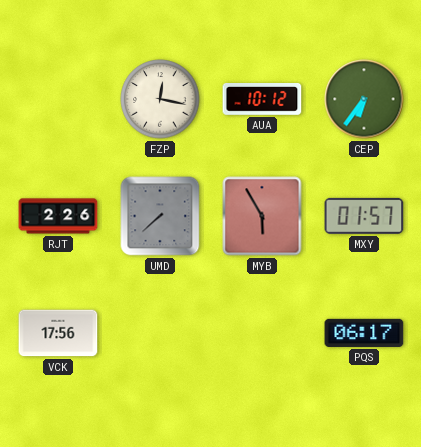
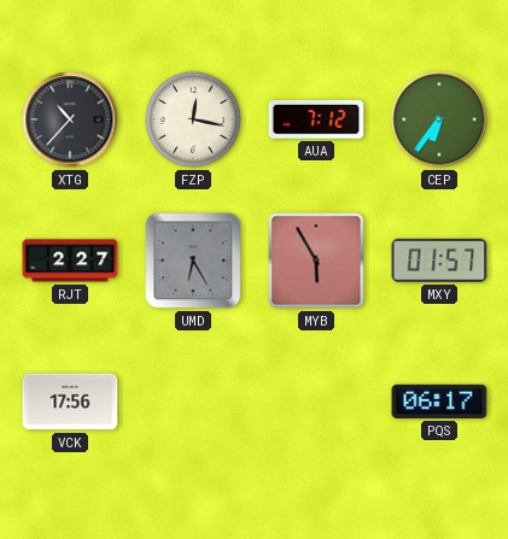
XTG: none -> 10:37
AUA: 10:12 -> 7:12
RJT: 2:26 -> 2:27
UMD: 7:38 -> 6:25
